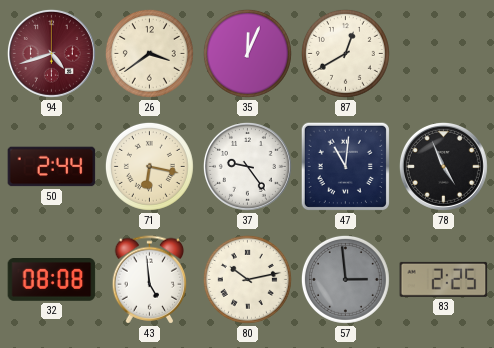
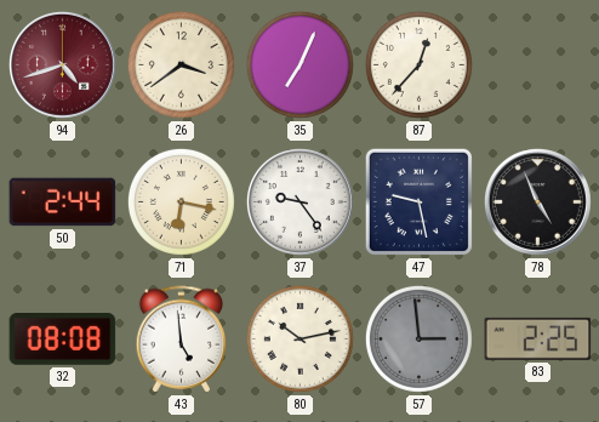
35: 12:04 -> 7:04
87: 12:40 -> 12:37
47: 11:01 -> 9:28
